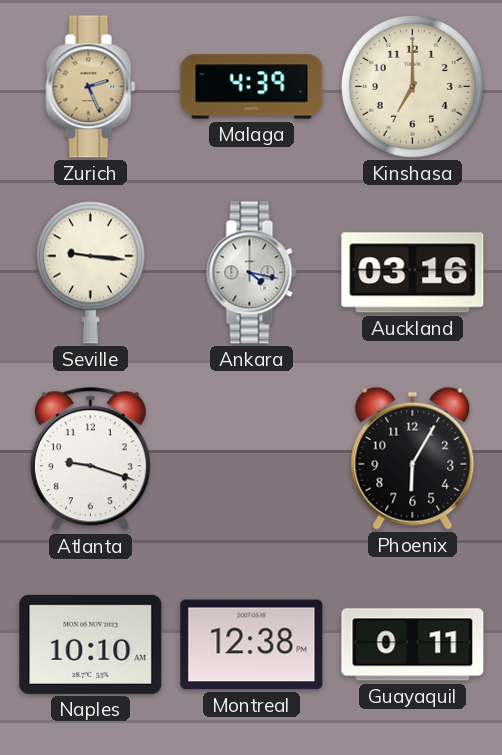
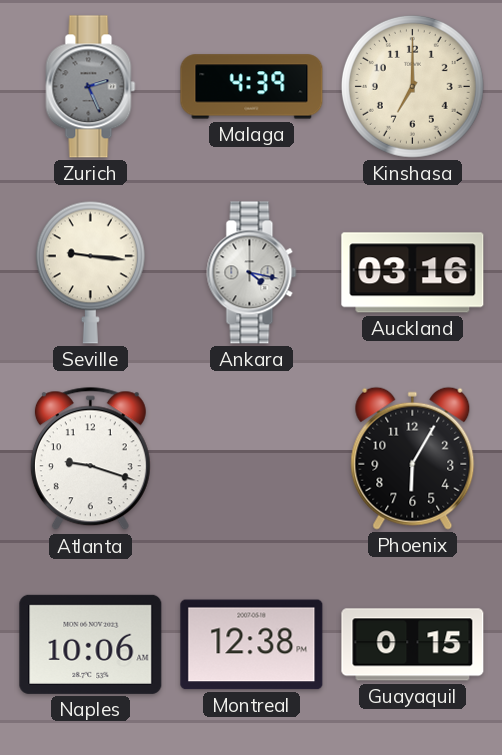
Zurich dial: champagne -> grey
Naples: 10:10 -> 10:06
Guayaquil: 0:11 -> 0:15
